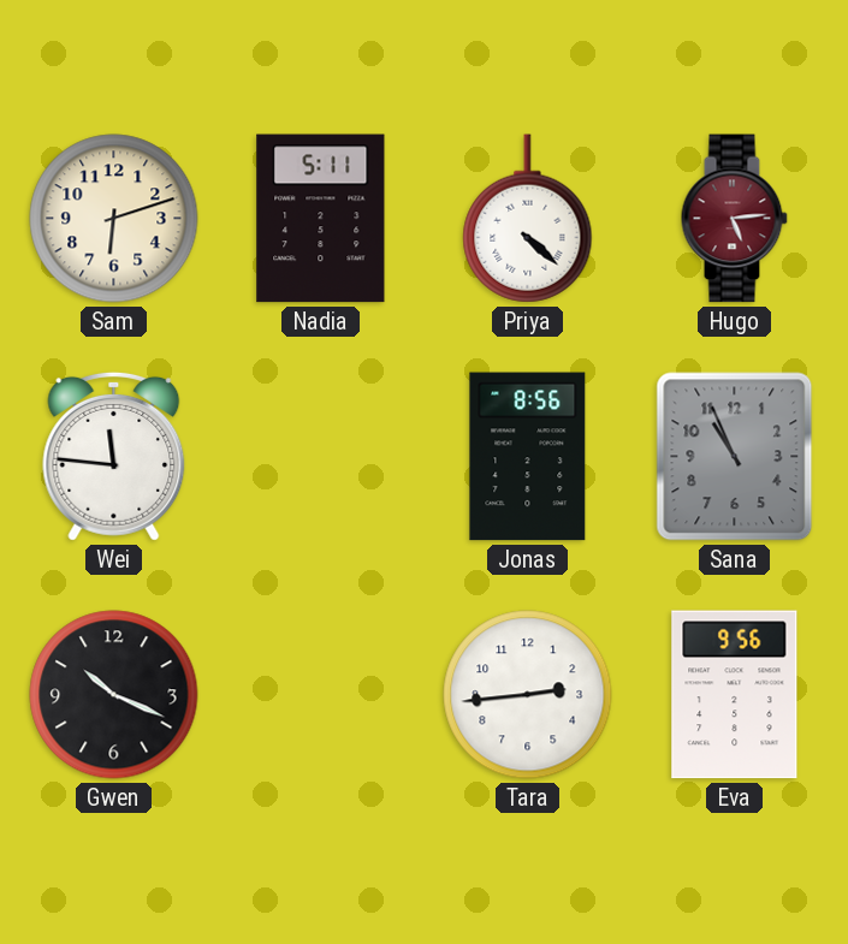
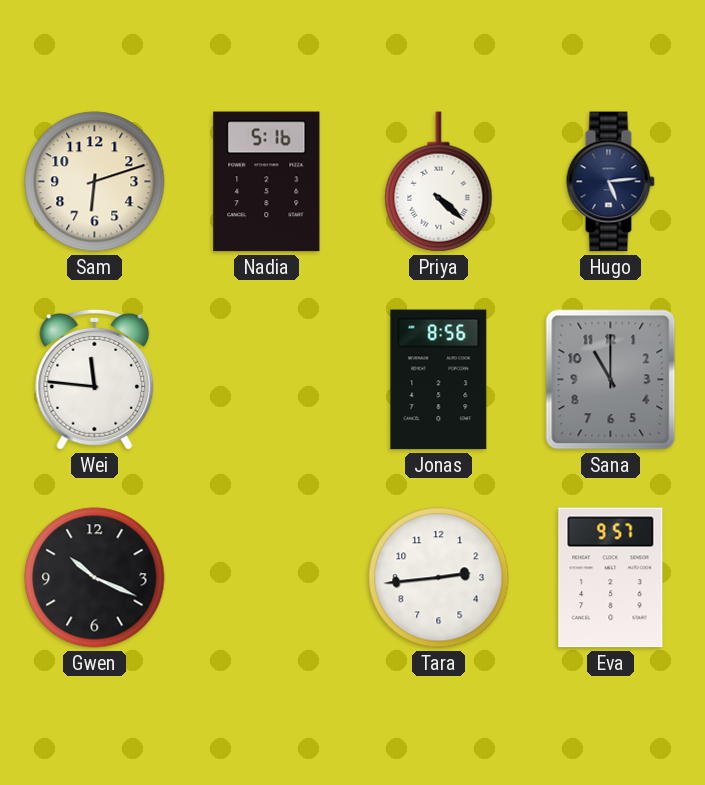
Nadia: 5:11 -> 5:16
Hugo dial: burgundy -> navy
Sana: 10:56 -> 11:00
Eva: 9:56 -> 9:57
